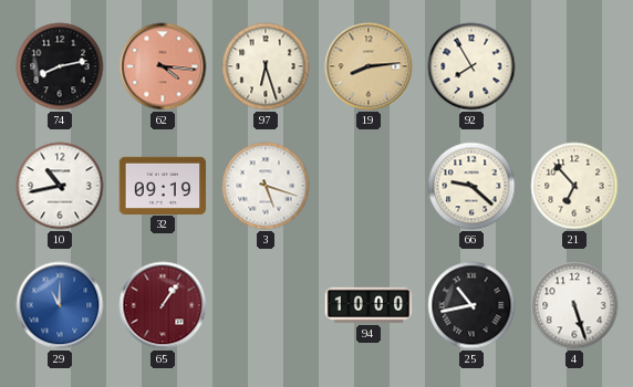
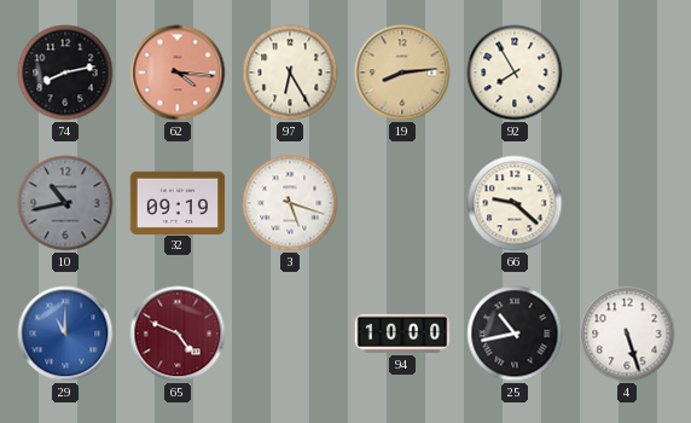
97: 6:27 -> 6:25
10 dial: white -> grey
21: 6:53 -> none
65: 1:06 -> 4:49
